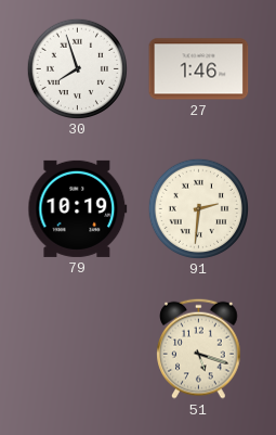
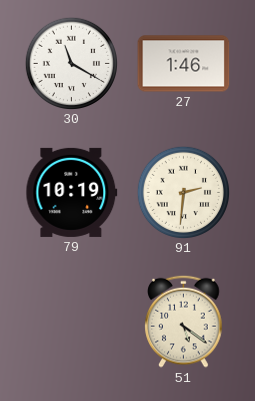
30: 7:57 -> 11:20
51: 5:18 -> 5:21
